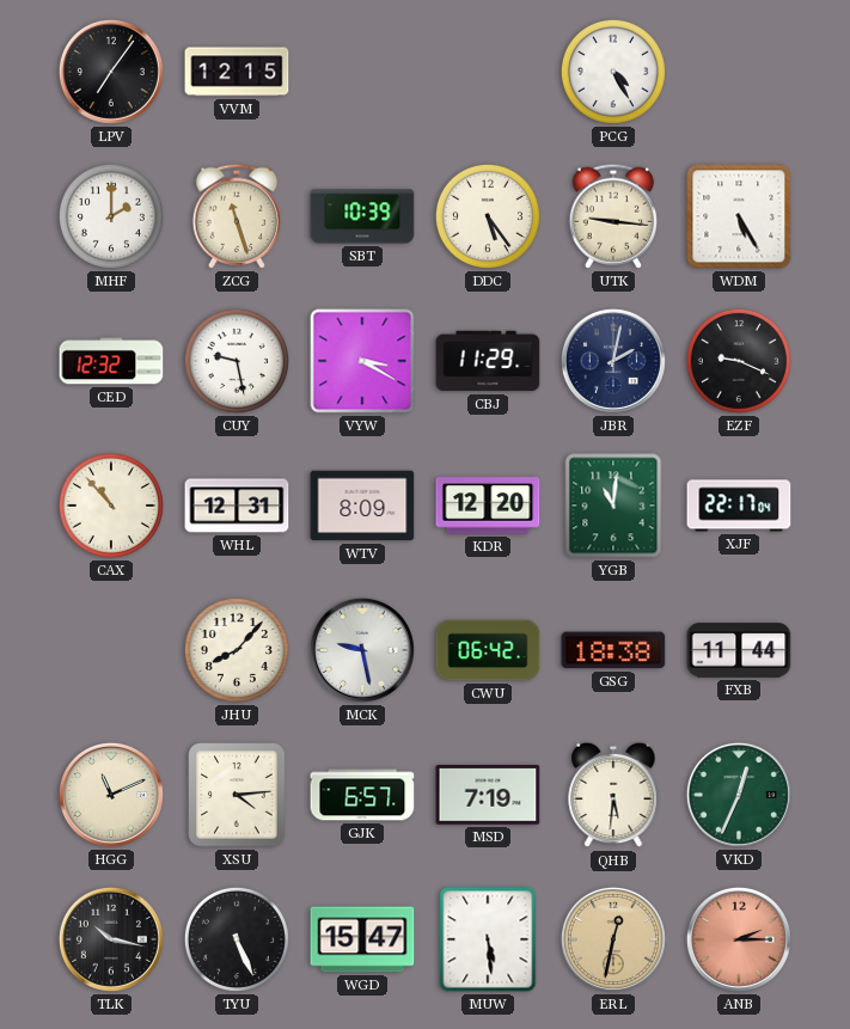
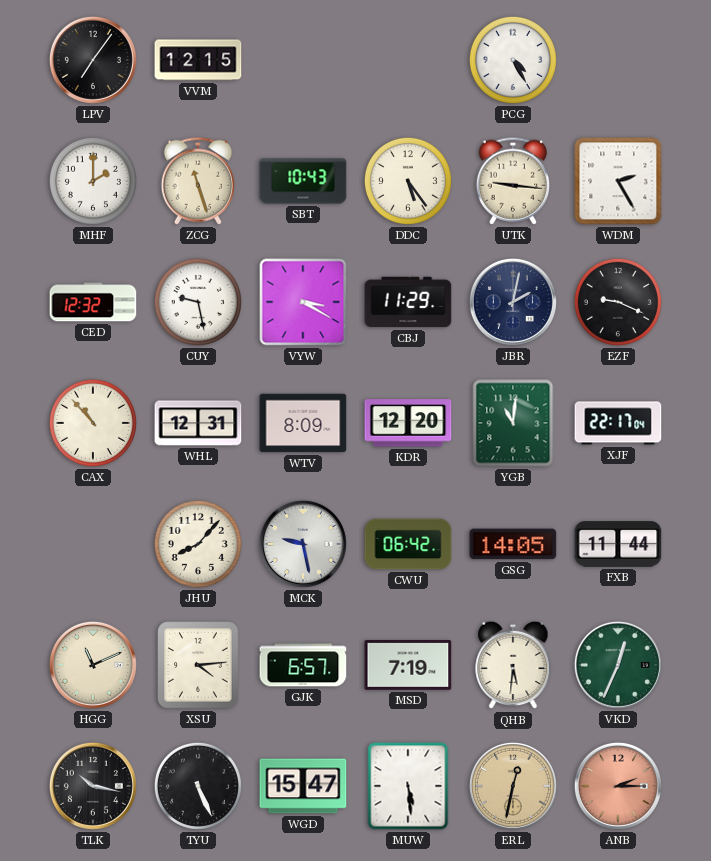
SBT: 10:39 -> 10:43
WDM: 5:25 -> 2:25
GSG: 18:38 -> 14:05
